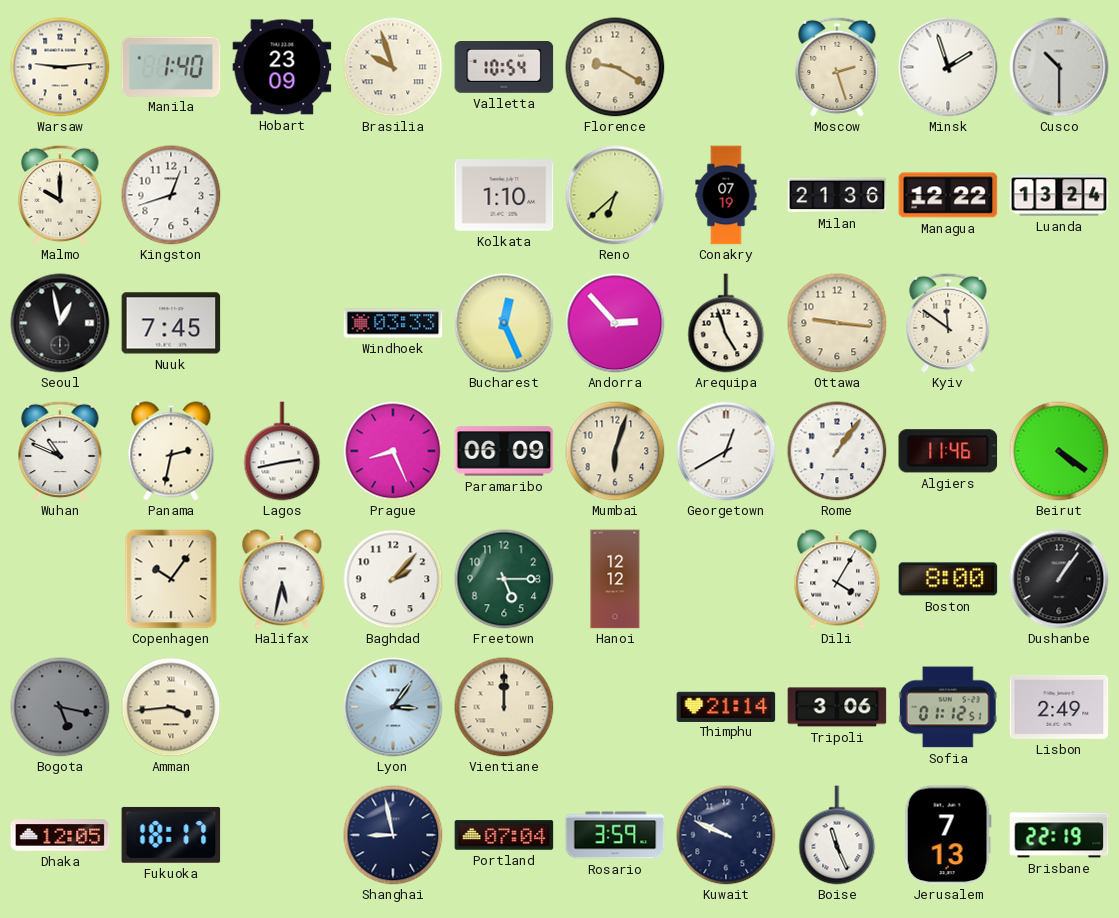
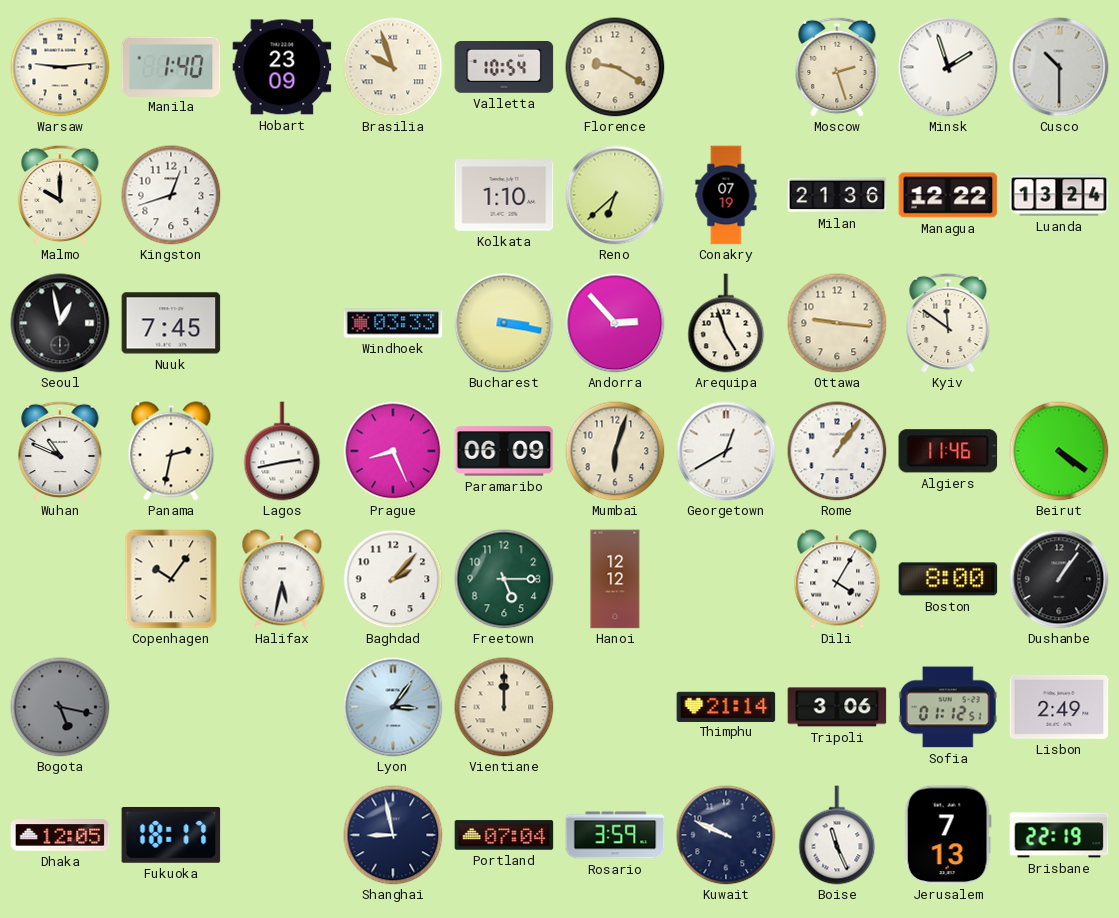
Bucharest: 12:26 -> 3:17
Amman: 3:44 -> none
